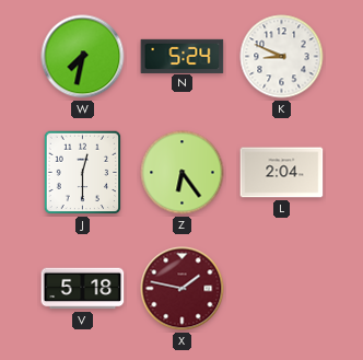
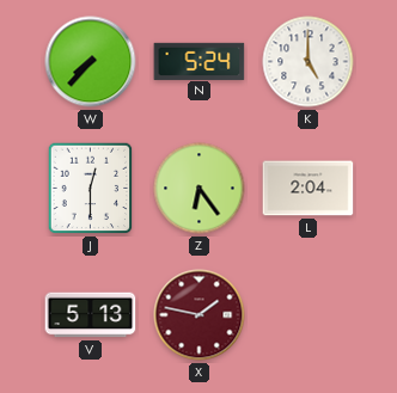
W: 7:32 -> 7:37
K: 8:49 -> 5:00
V: 5:18 -> 5:13
